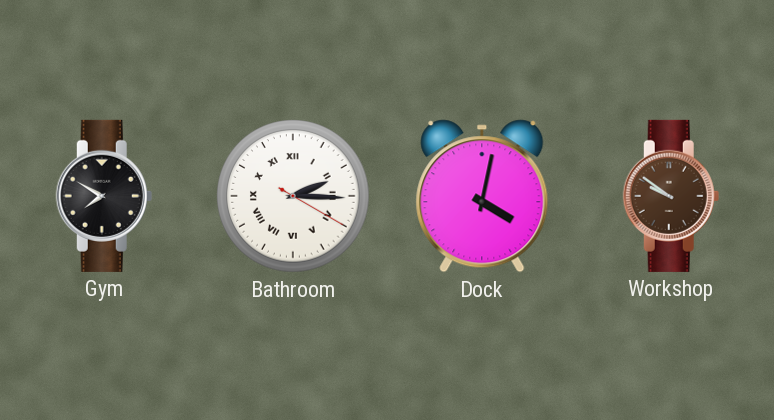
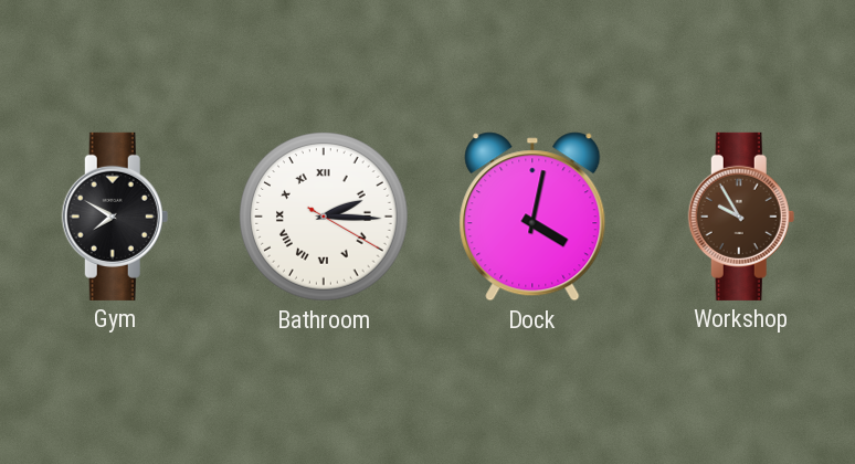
Workshop: 9:51 -> 9:55
